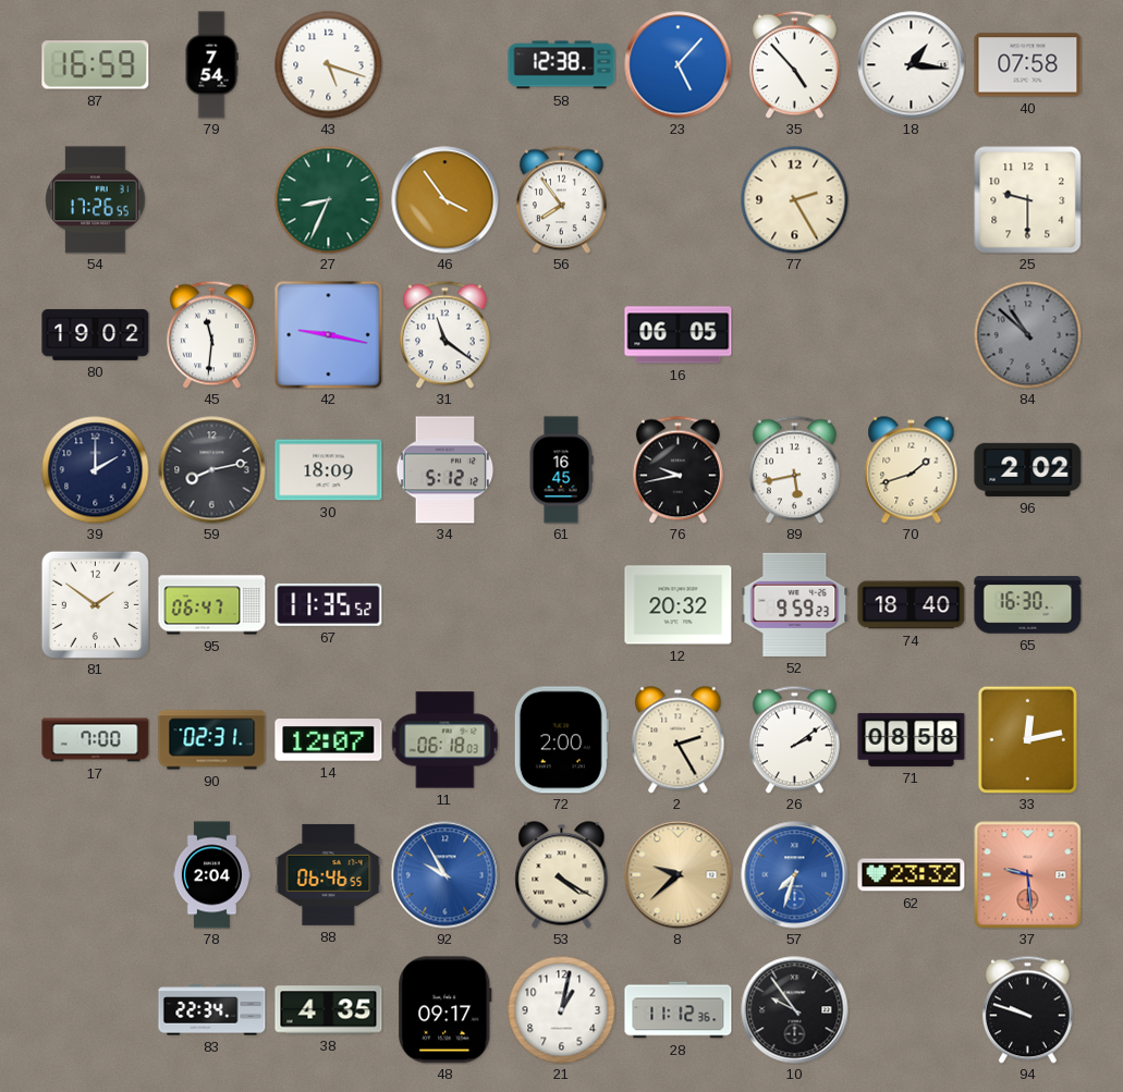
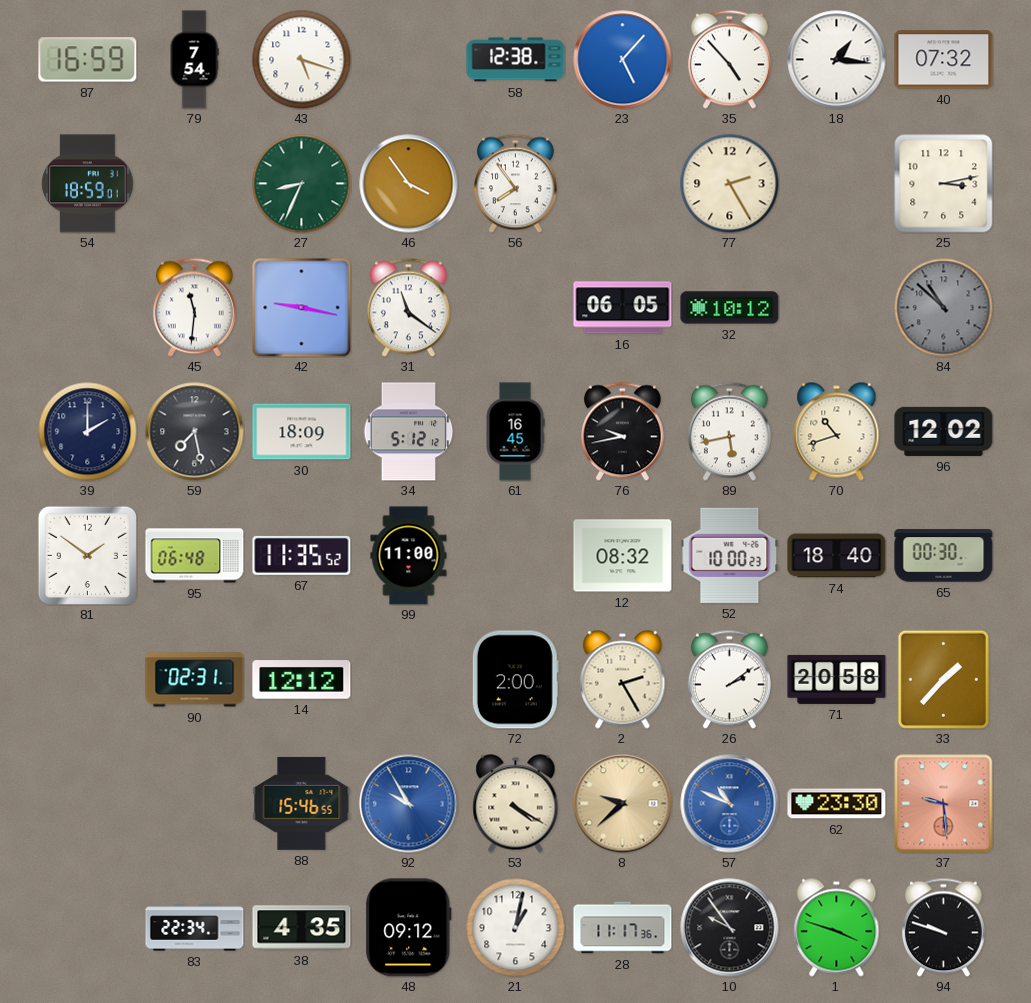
40: 07:58 -> 07:32
54: 17:26 -> 18:59
25: 9:30 -> 3:13
80: 19:02 -> none
32: none -> 10:12
59: 8:13 -> 7:28
70: 1:42 -> 10:42
96: 2:02 -> 12:02
95: 06:47 -> 06:48
99: none -> 11:00
12: 20:32 -> 08:32
52: 9:59 -> 10:00
65: 16:30 -> 00:30
17: 7:00 -> none
14: 12:07 -> 12:12
11: 06:18 -> none
71: 08:58 -> 20:58
33: 12:13 -> 1:37
78: 2:04 -> none
88: 06:46 -> 15:46
57: 7:33 -> 10:49
62: 23:32 -> 23:30
48: 09:17 -> 09:12
28: 11:12 -> 11:17
1: none -> 3:48
